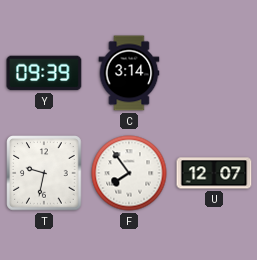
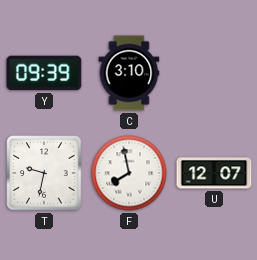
C: 3:14 -> 3:10
F: 7:54 -> 7:58
